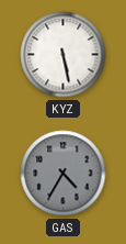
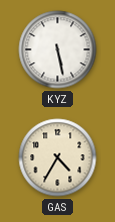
GAS dial: grey -> cream
